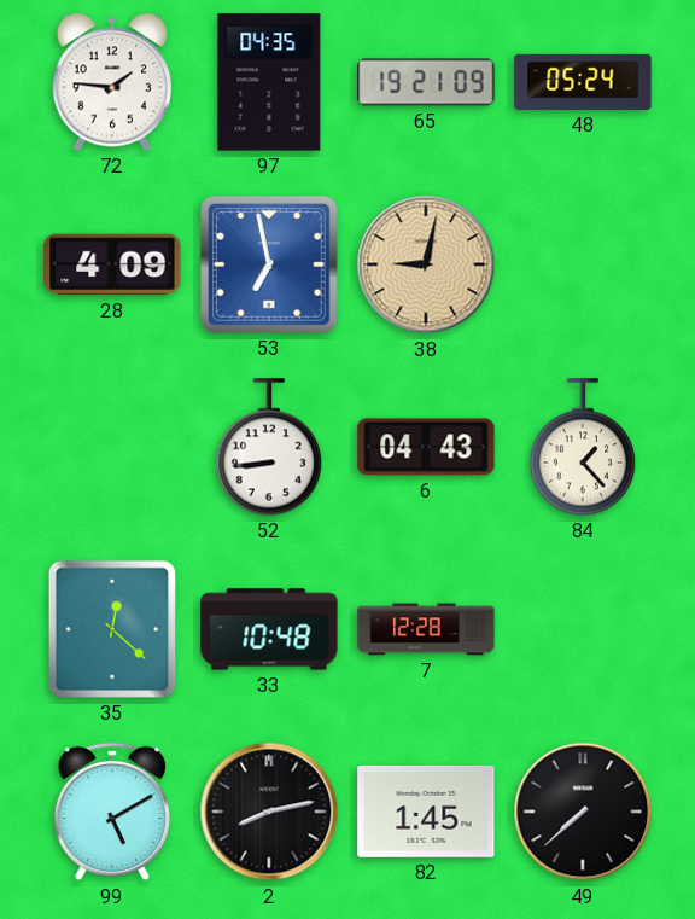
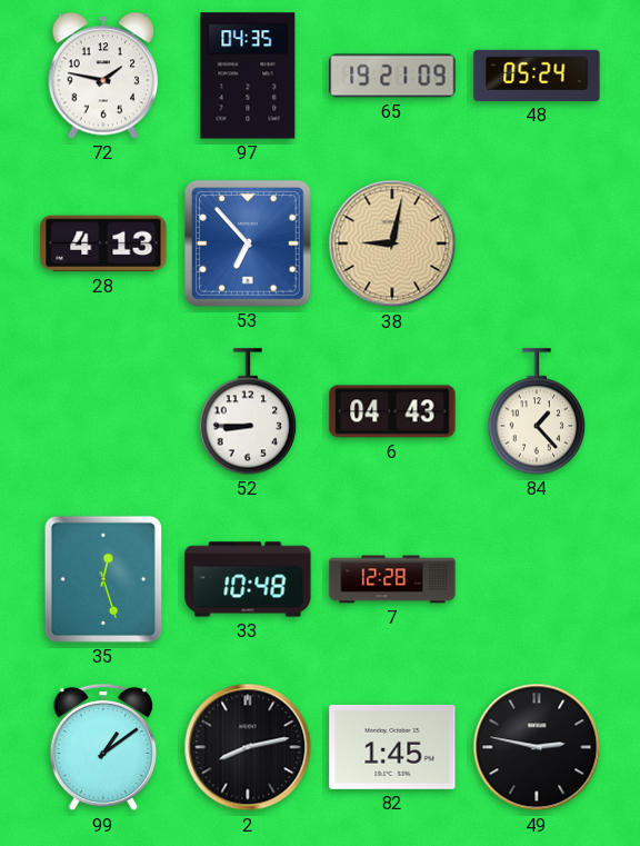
72: 1:46 -> 1:47
28: 4:09 -> 4:13
53: 6:58 -> 6:53
52: 8:44 -> 8:45
35: 12:22 -> 12:27
99: 5:10 -> 1:09
49: 7:38 -> 2:47
